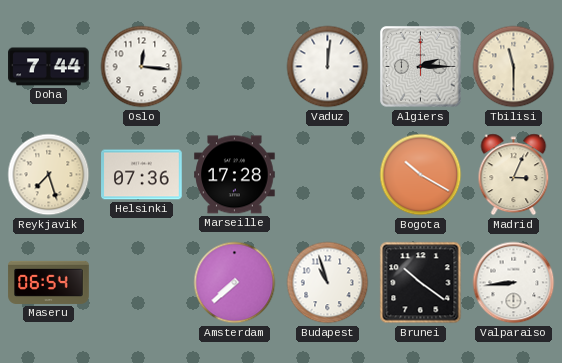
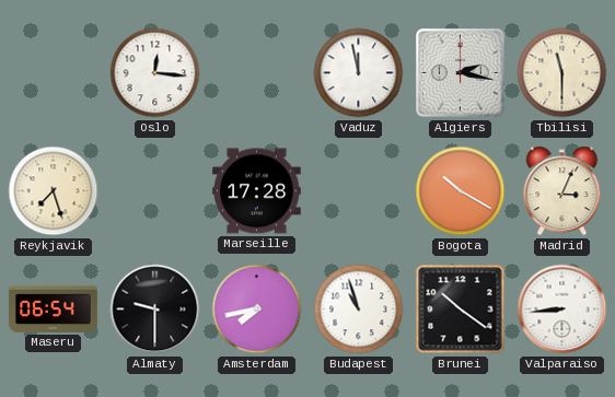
Doha: 7:44 -> none
Vaduz: 12:01 -> 11:58
Algiers: 2:15 -> 2:17
Helsinki: 07:36 -> none
Almaty: none -> 9:30
Amsterdam: 7:38 -> 7:43
